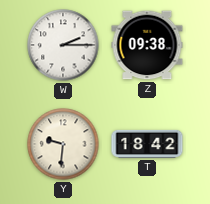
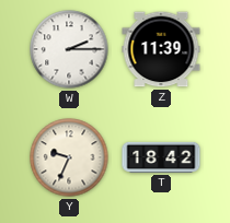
Z: 09:38 -> 11:39
Y: 9:31 -> 9:34
